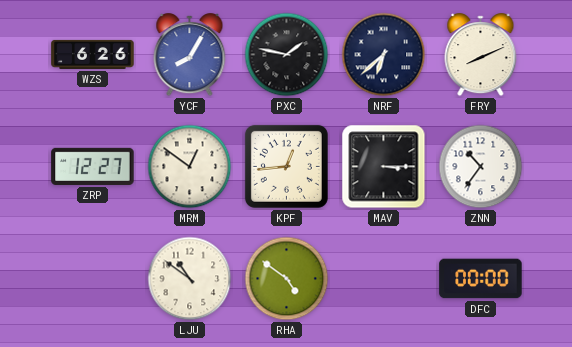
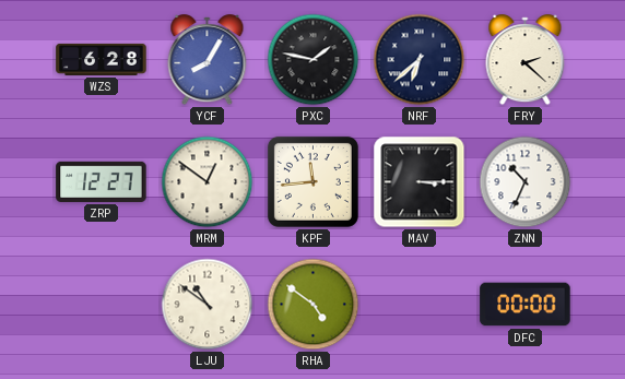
WZS: 6:26 -> 6:28
FRY: 8:11 -> 2:22
KPF: 12:44 -> 11:44
ZNN: 10:36 -> 10:34
